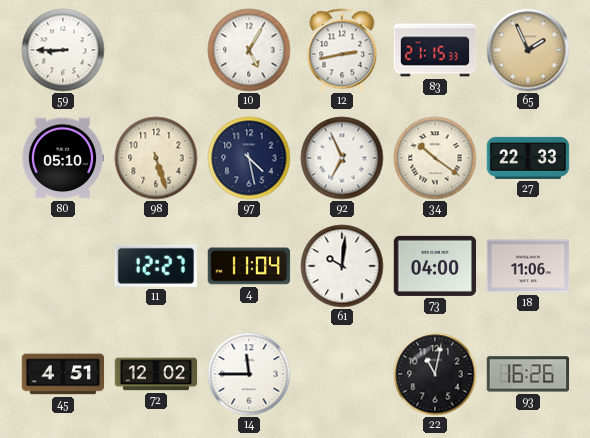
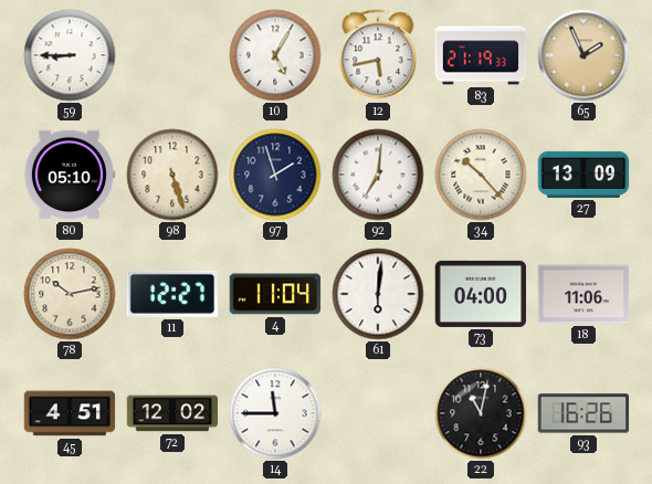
12: 2:43 -> 5:43
83: 21:15 -> 21:19
97: 4:28 -> 1:57
92: 6:56 -> 7:01
34: 10:21 -> 10:23
27: 22:33 -> 13:09
78: none -> 10:13
61: 10:01 -> 6:01
